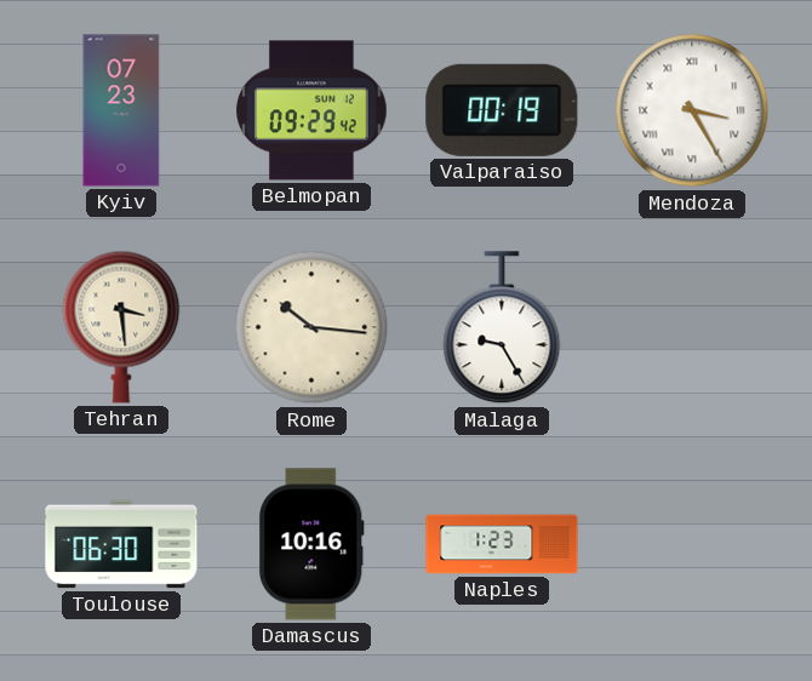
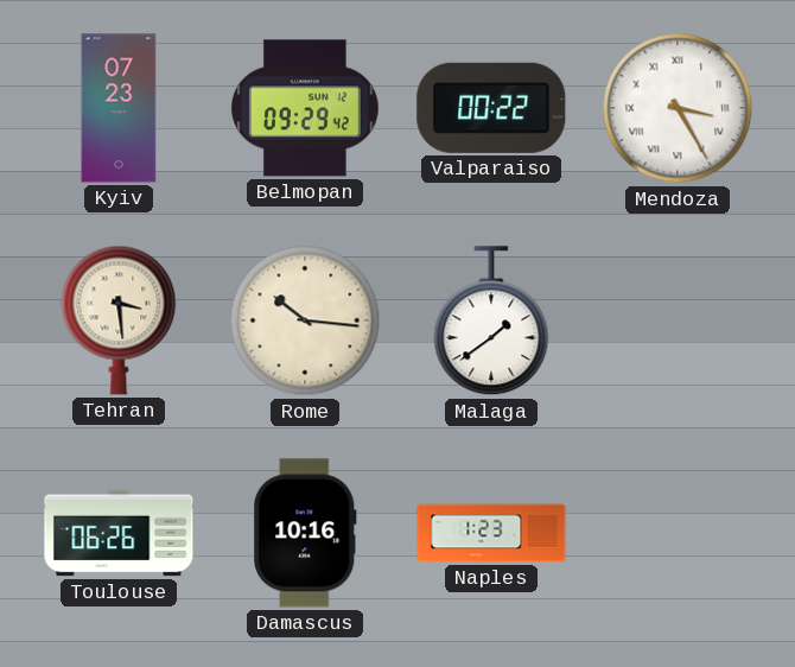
Valparaiso: 00:19 -> 00:22
Malaga: 9:25 -> 1:39
Toulouse: 06:30 -> 06:26
